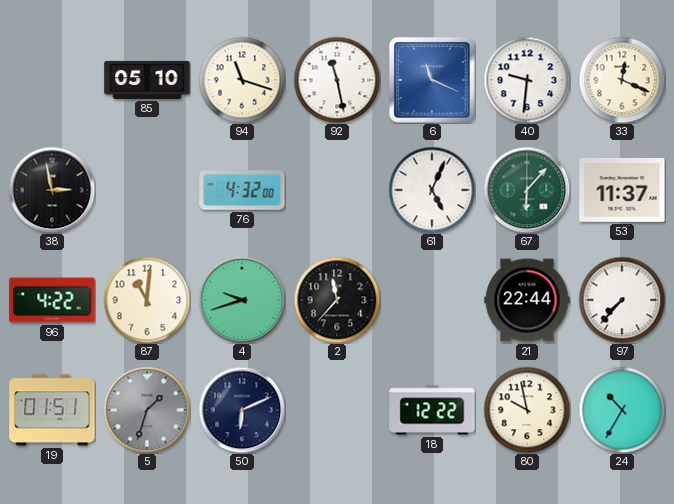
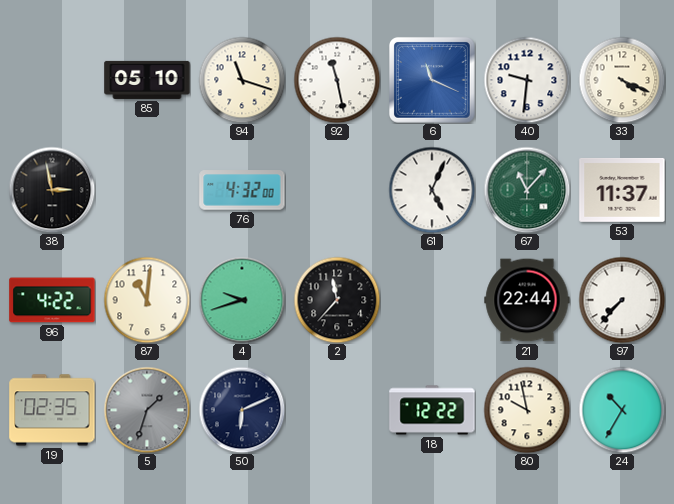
33: 12:19 -> 4:19
67: 6:07 -> 11:07
19: 01:51 -> 02:35
